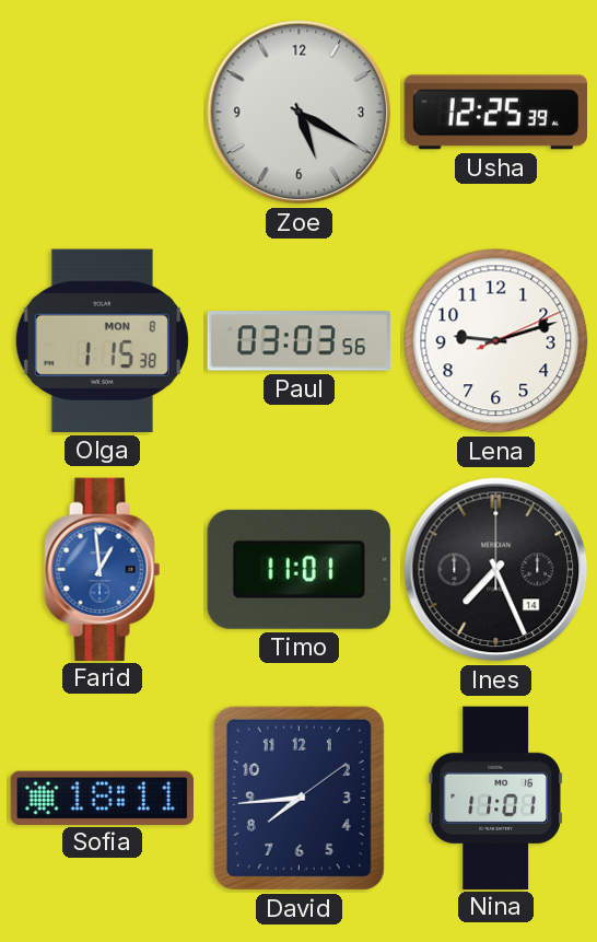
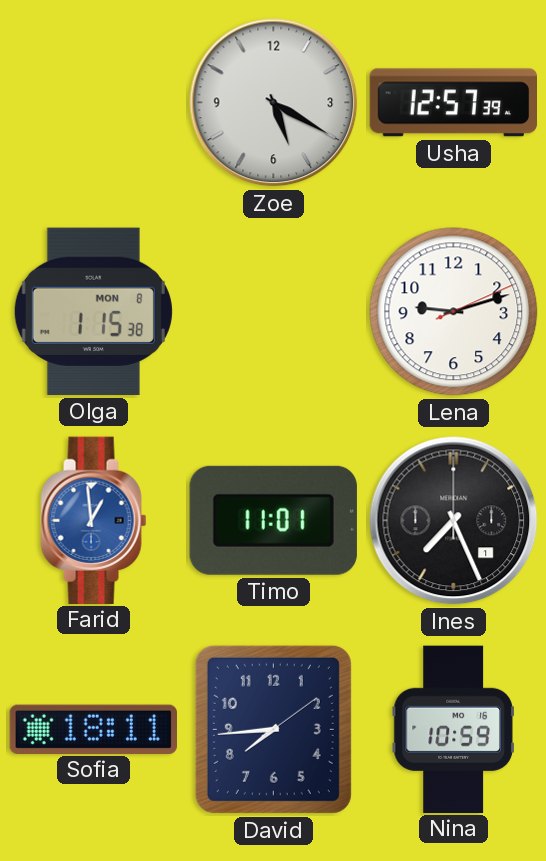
Usha: 12:25 -> 12:57
Paul: 03:03 -> none
Ines date: 14 -> 1
Nina: 11:01 -> 10:59
